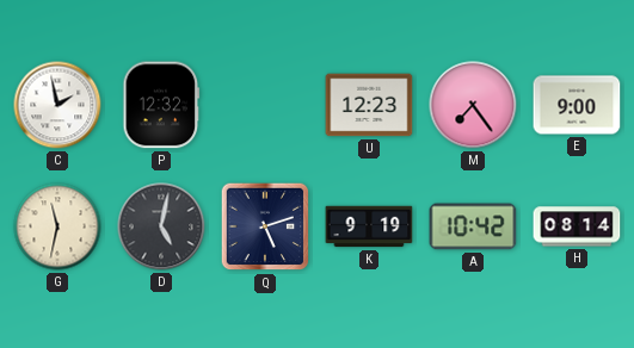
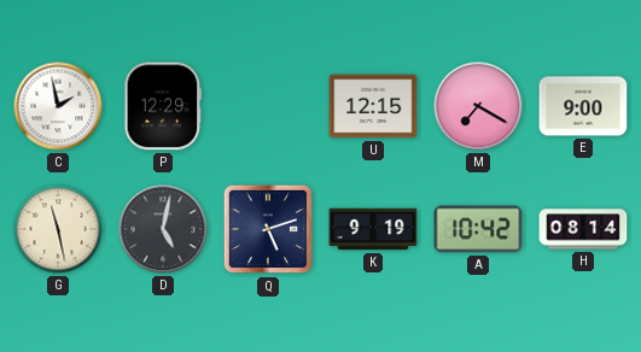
P: 12:32 -> 12:29
U: 12:23 -> 12:15
M: 7:24 -> 7:20
G: 11:32 -> 11:28
